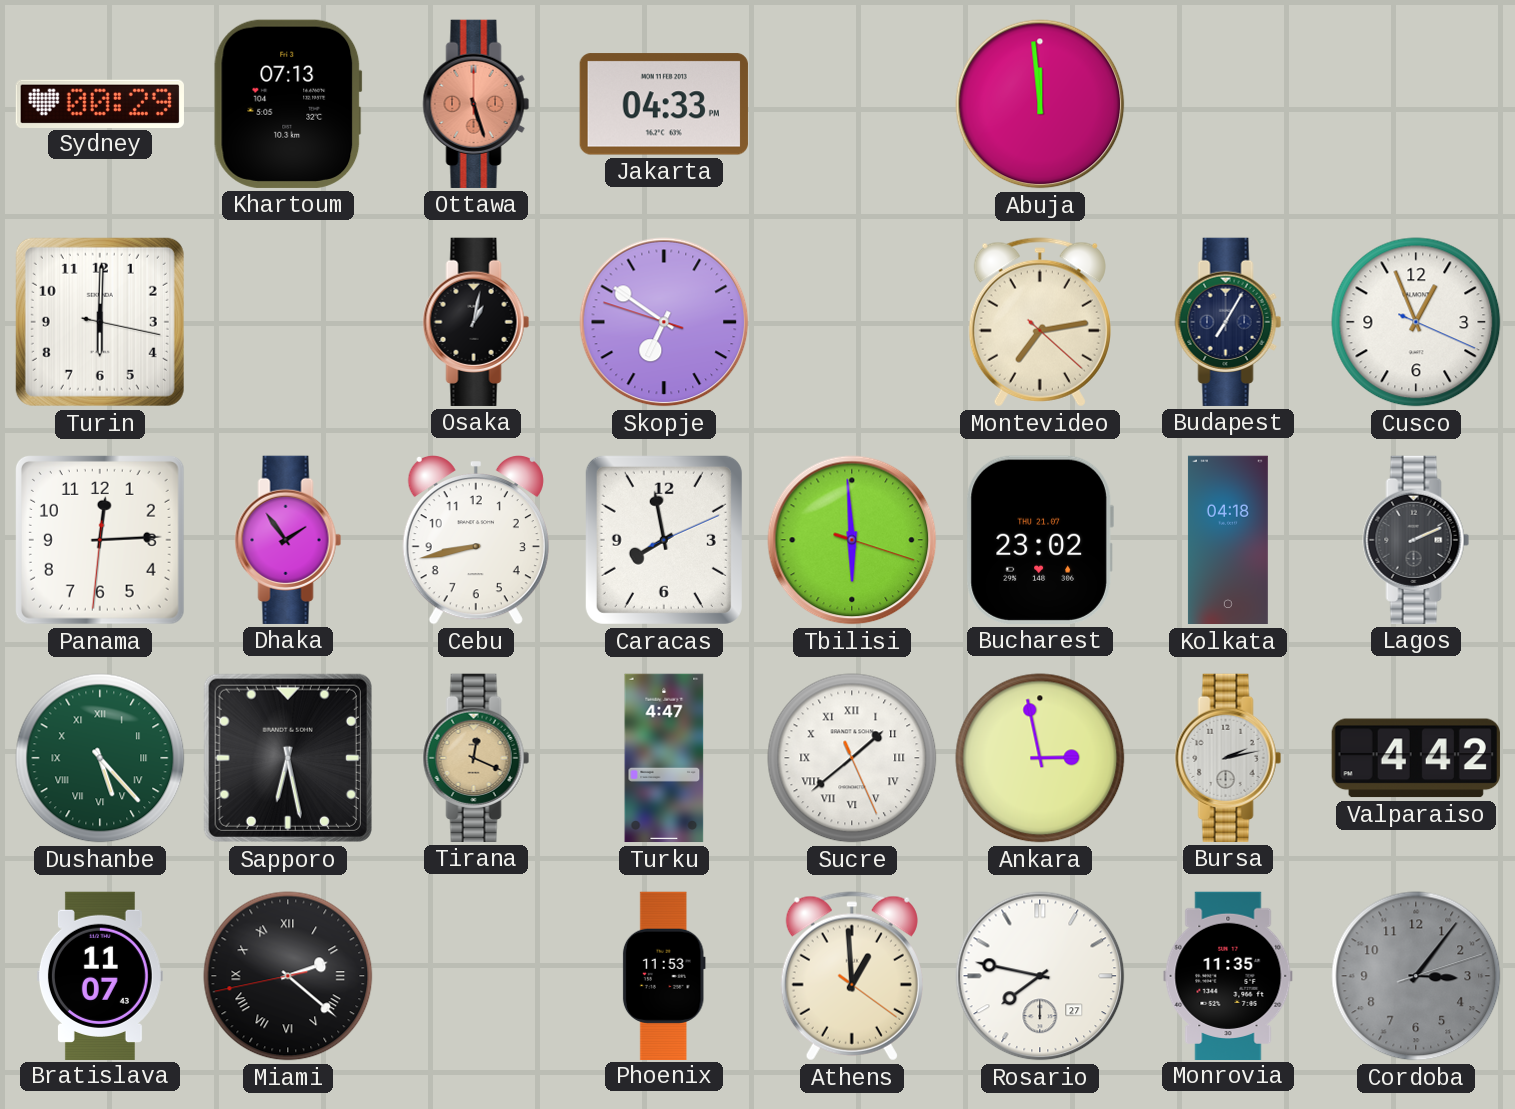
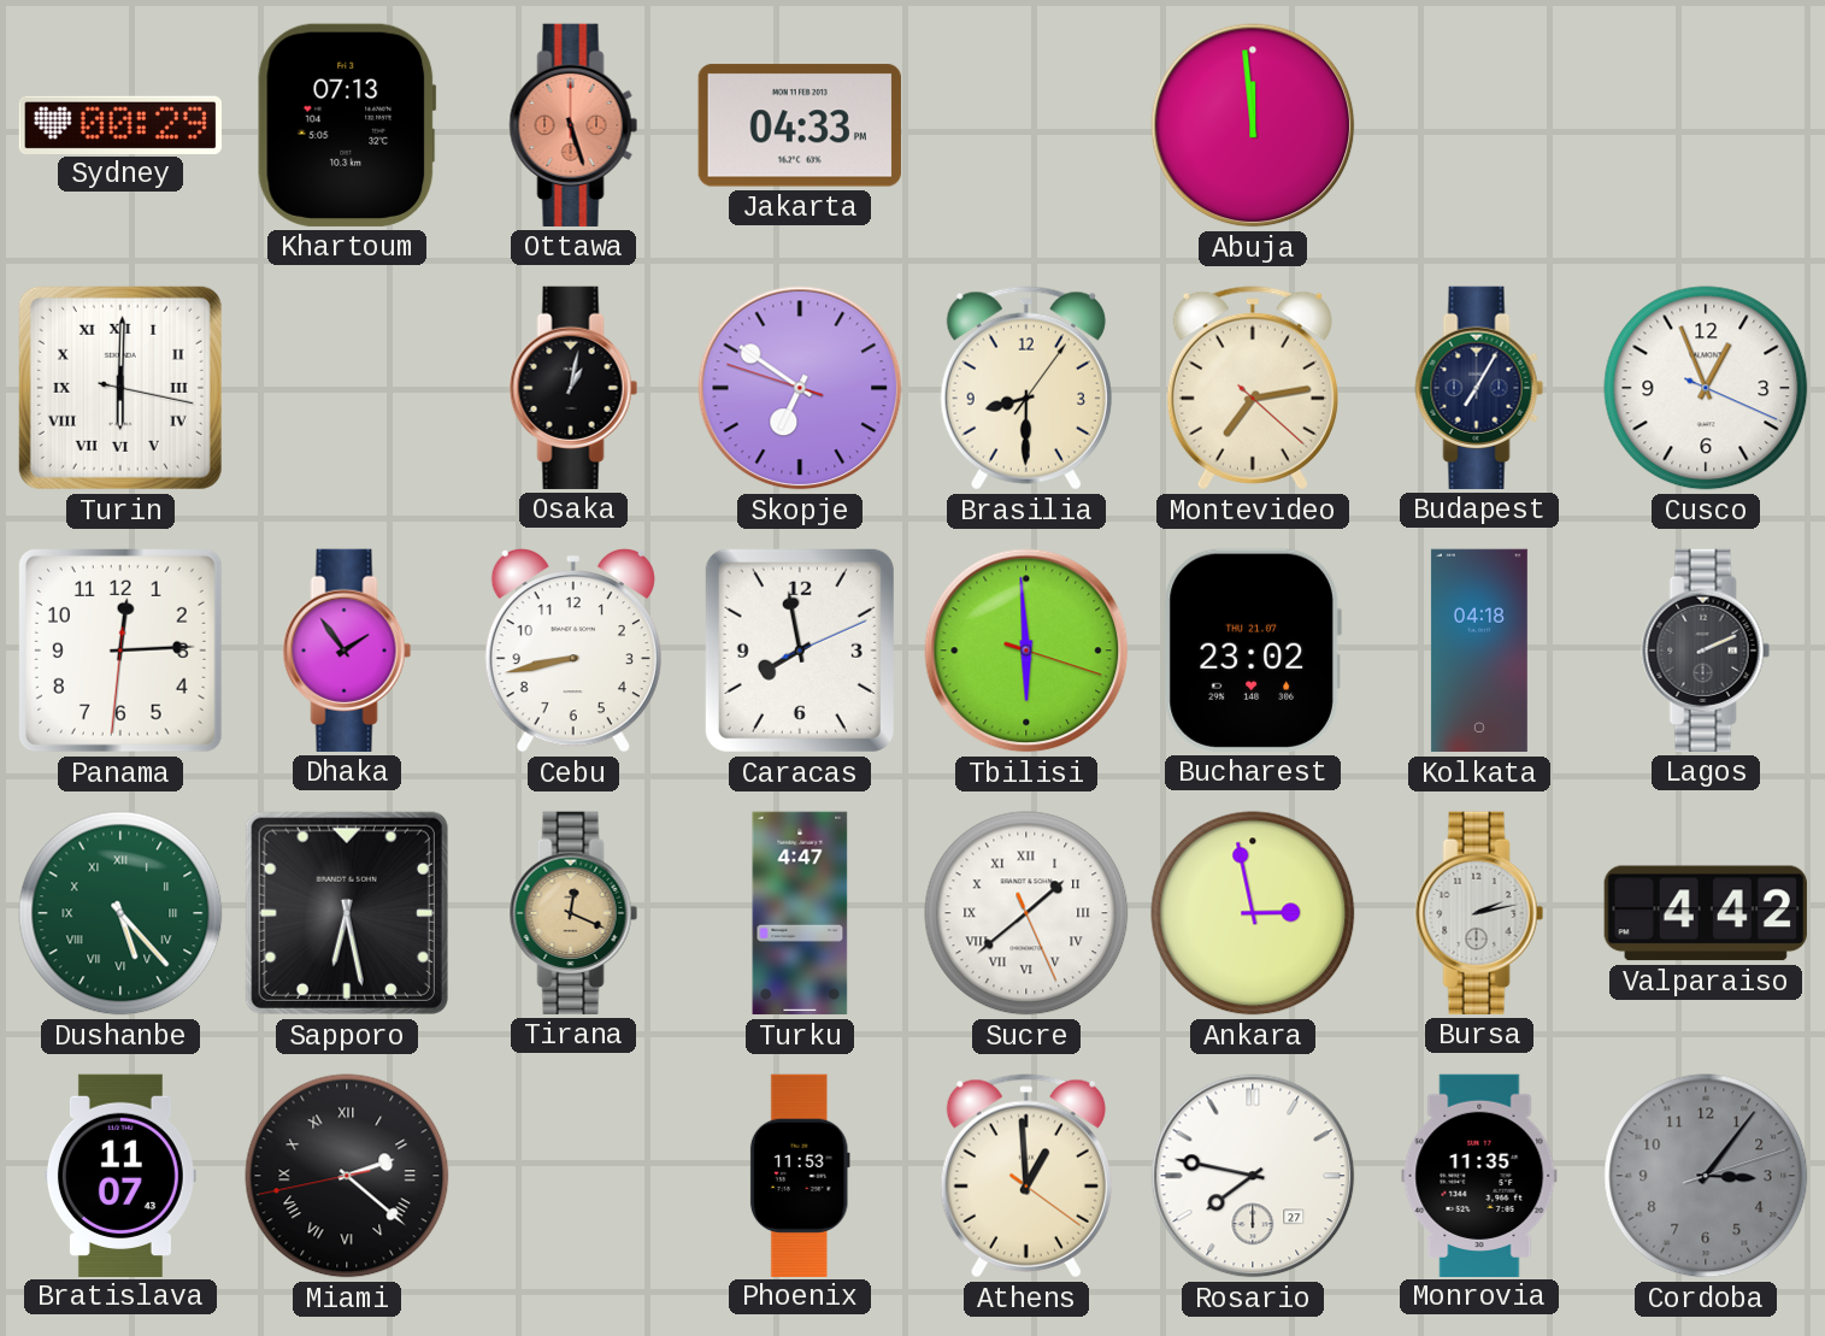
Turin numerals: Arabic -> Roman
Brasilia: none -> 8:30
